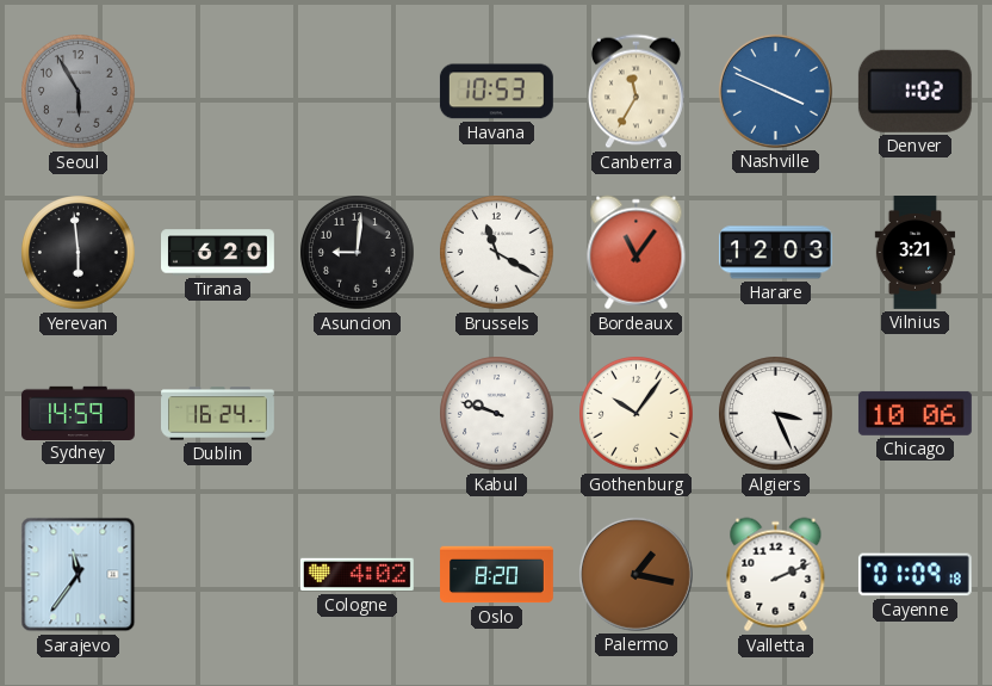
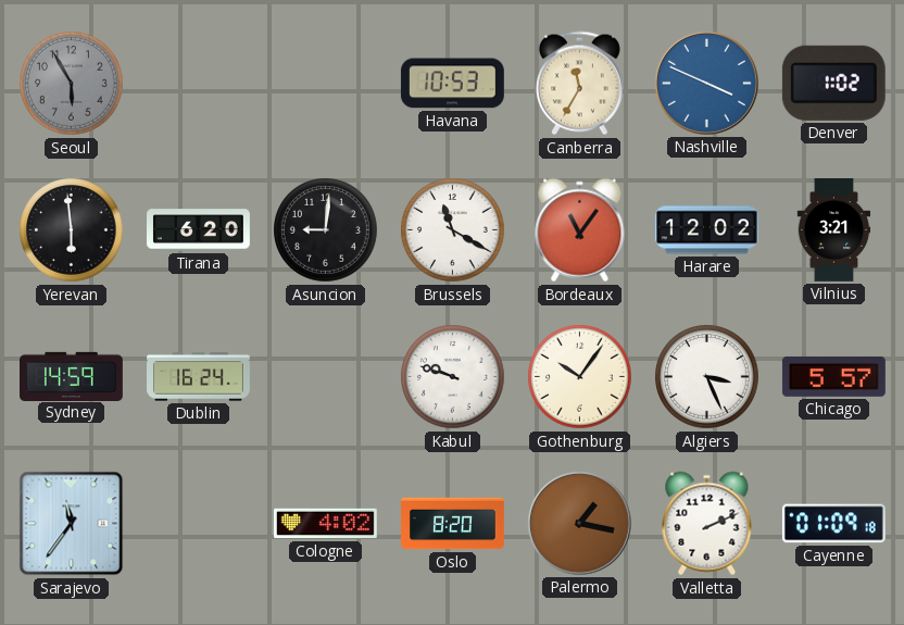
Harare: 12:03 -> 12:02
Chicago: 10:06 -> 5:57
